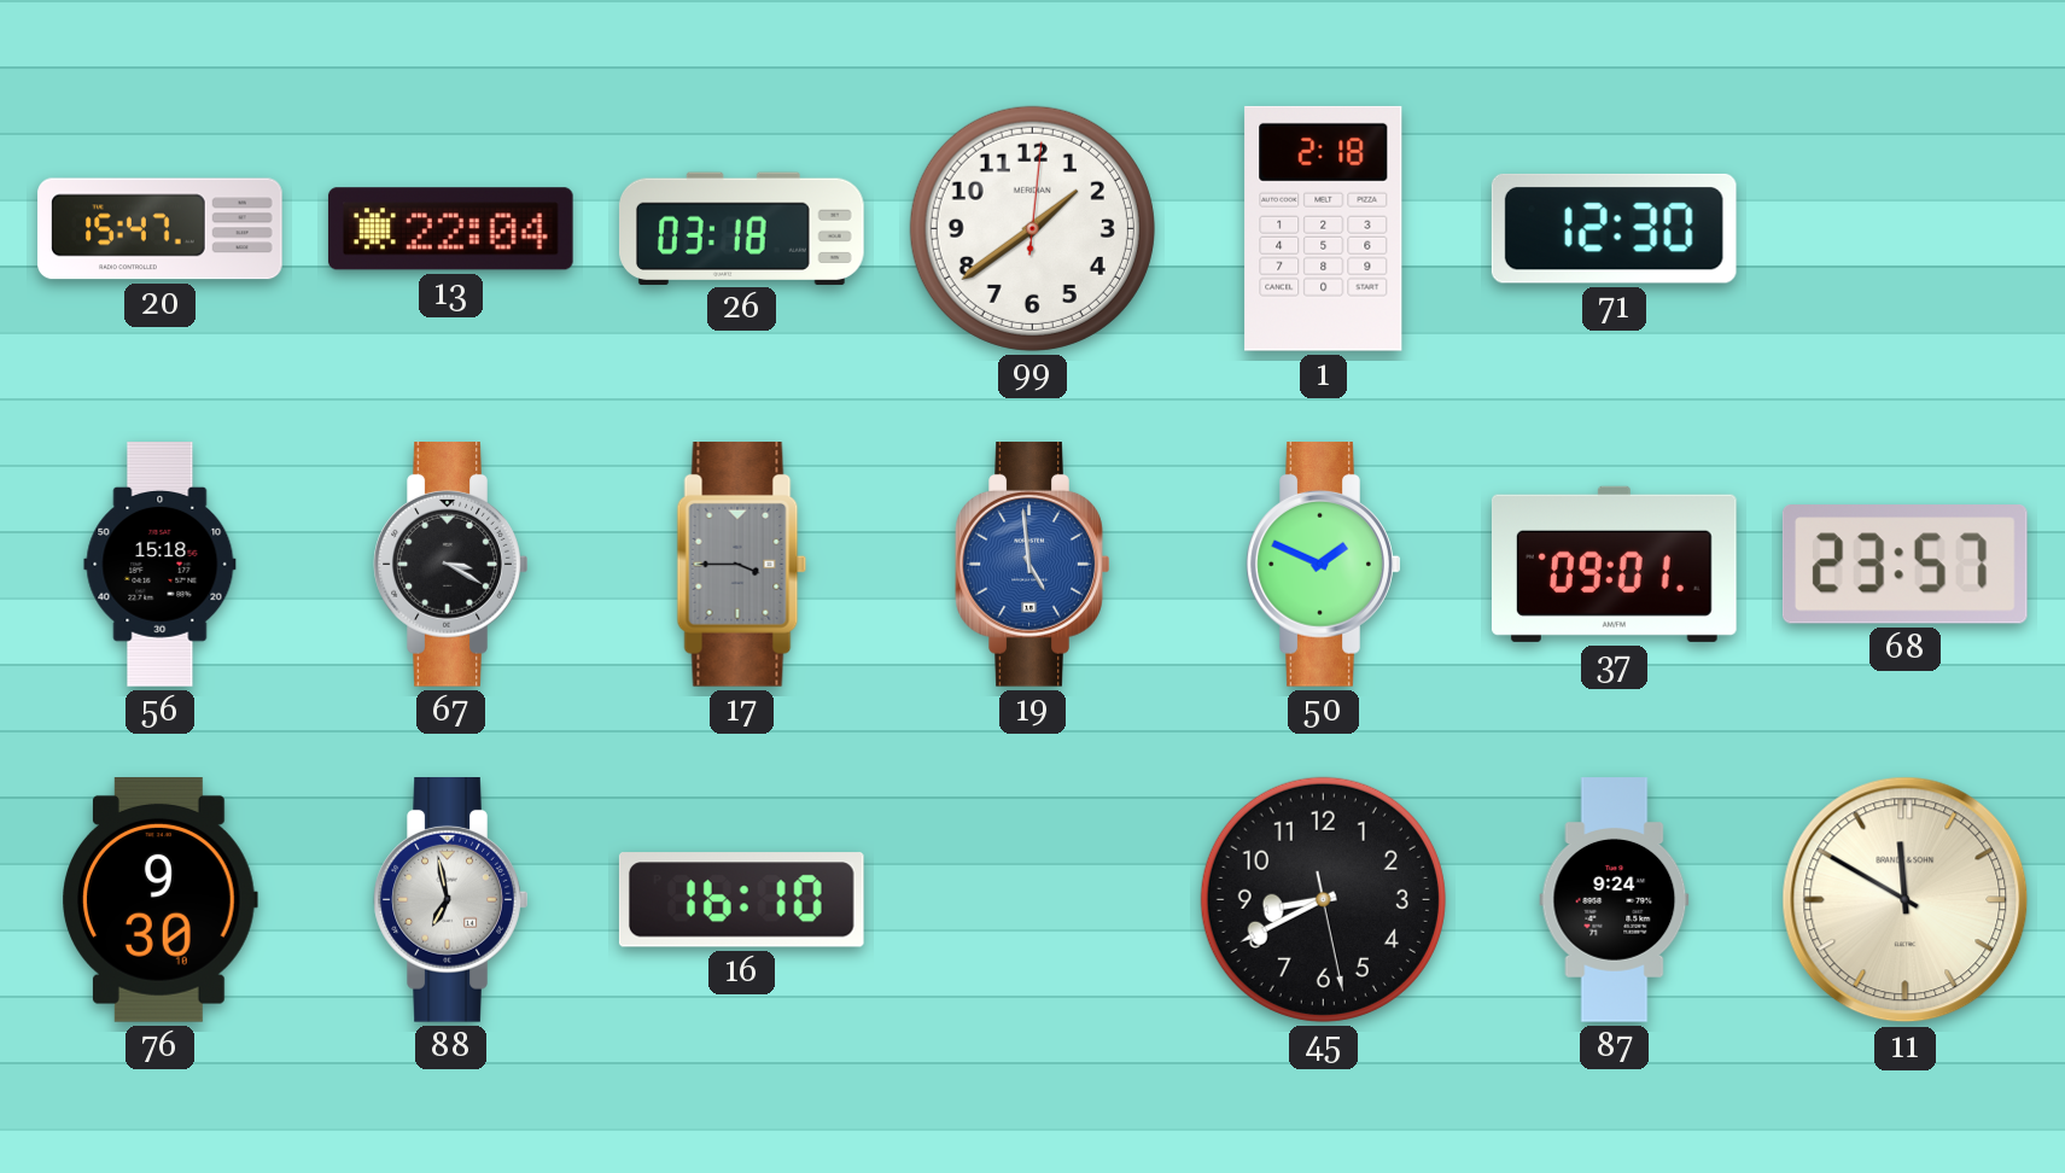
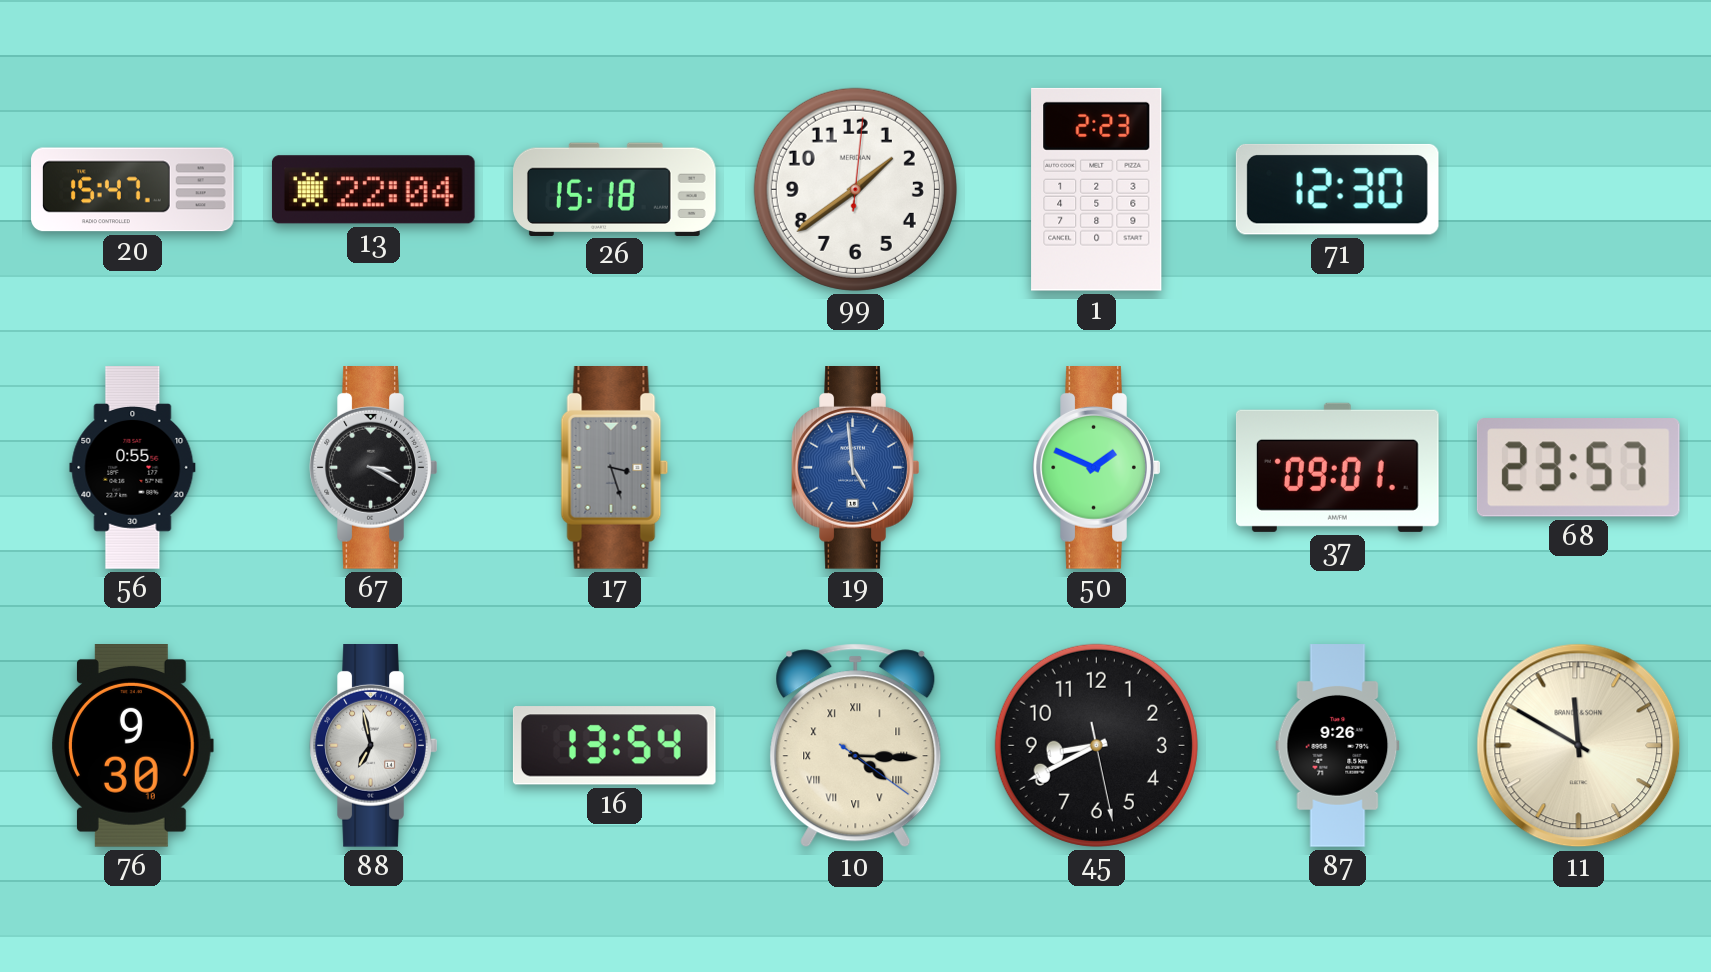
26: 03:18 -> 15:18
1: 2:18 -> 2:23
56: 15:18 -> 0:55
17: 3:45 -> 3:27
16: 16:10 -> 13:54
10: none -> 4:15
87: 9:24 -> 9:26
